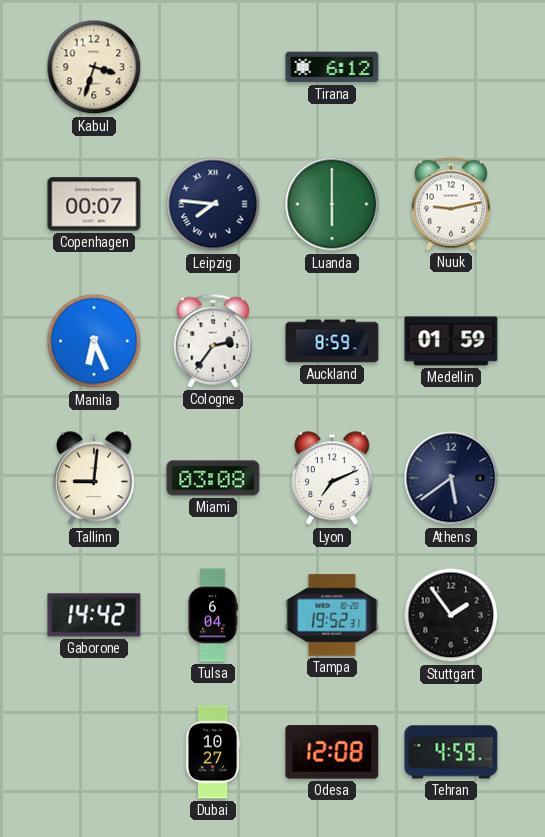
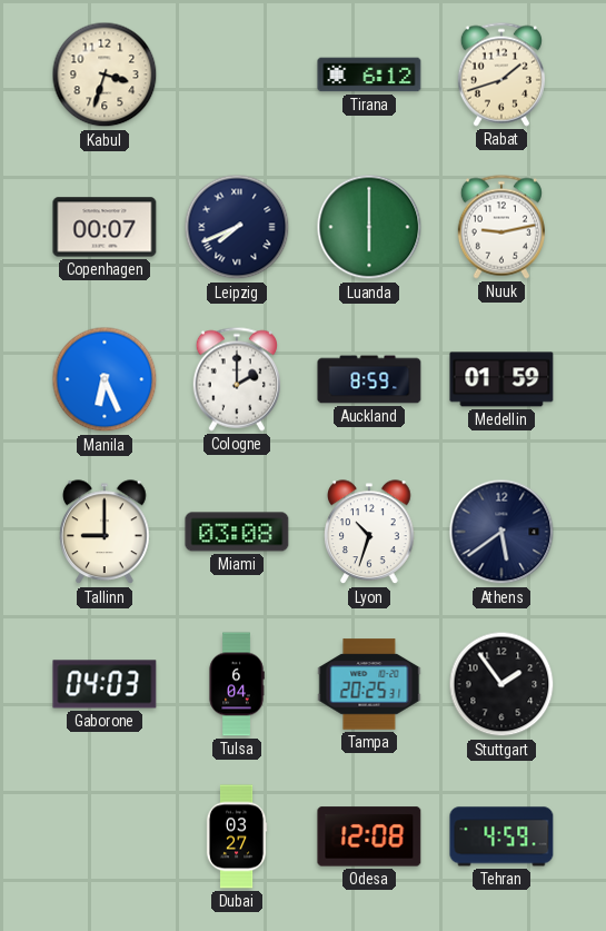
Rabat: none -> 1:42
Leipzig: 7:46 -> 7:41
Cologne: 2:36 -> 2:00
Tallinn: 9:01 -> 9:00
Lyon: 7:11 -> 10:33
Gaborone: 14:42 -> 04:03
Tampa: 19:52 -> 20:25
Dubai: 10:27 -> 03:27
